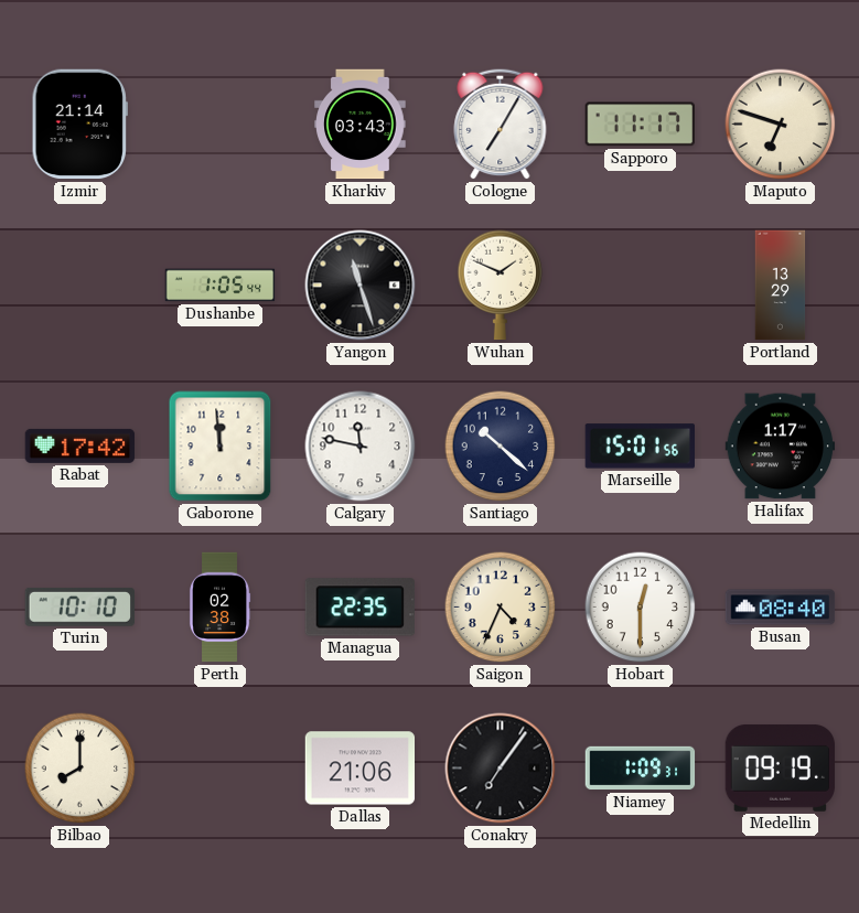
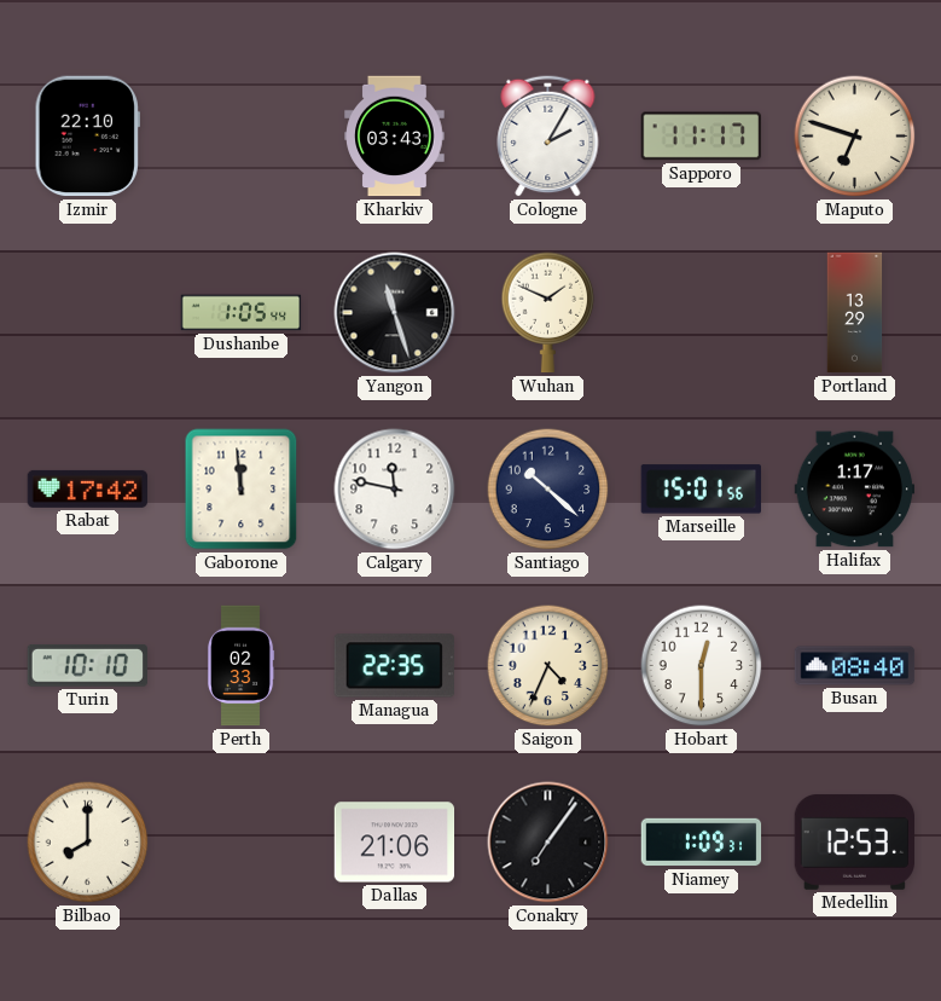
Izmir: 21:14 -> 22:10
Cologne: 7:05 -> 2:05
Perth: 02:38 -> 02:33
Medellin: 09:19 -> 12:53
